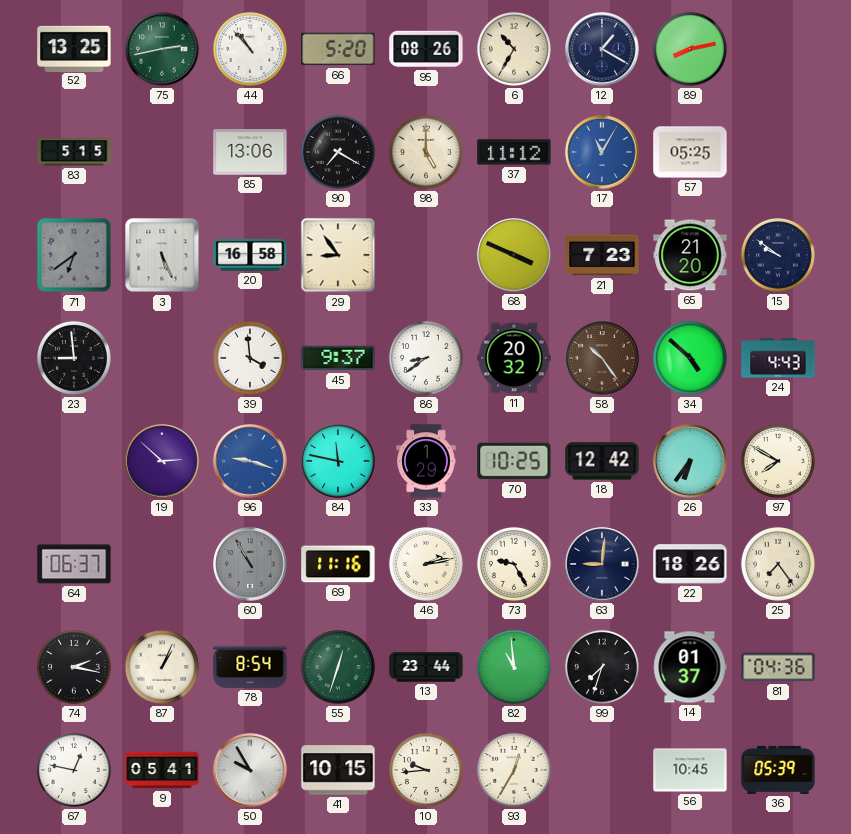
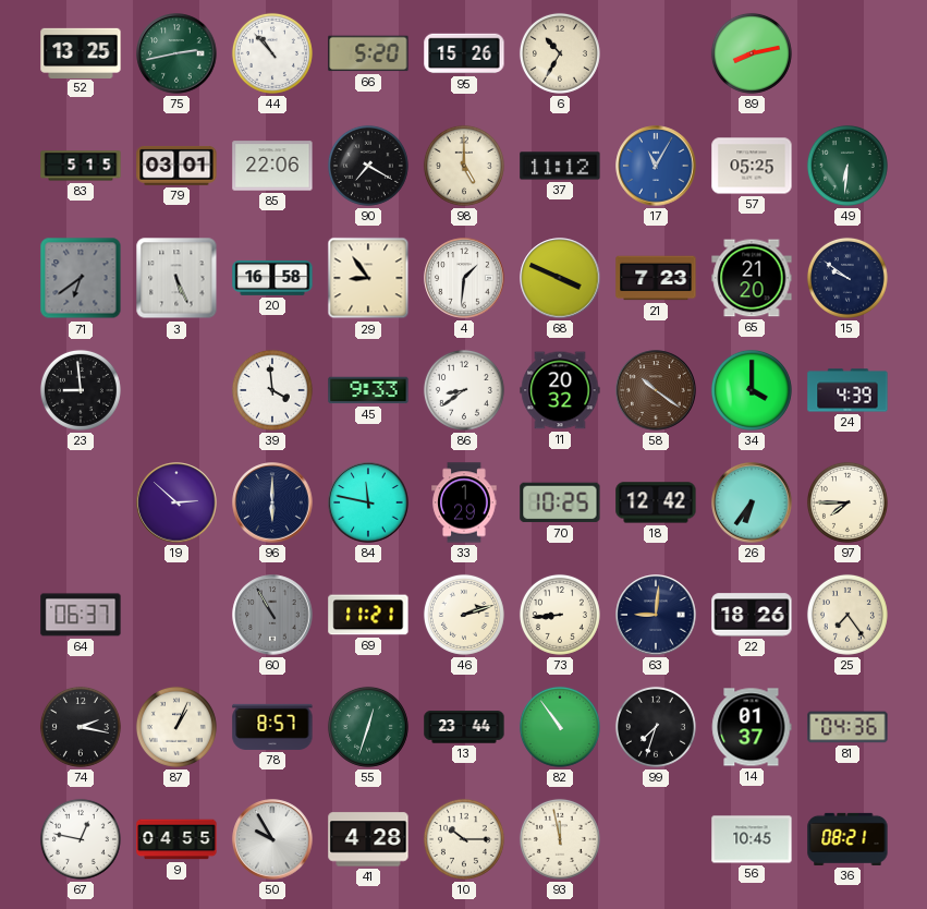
95: 08:26 -> 15:26
12: 1:20 -> none
79: none -> 03:01
85: 13:06 -> 22:06
49: none -> 6:31
4: none -> 1:31
45: 9:37 -> 9:33
58: 10:24 -> 10:21
34: 4:52 -> 4:00
24: 4:43 -> 4:39
96: 9:18 -> 6:00
96 dial: blue -> navy
97: 7:50 -> 7:45
69: 11:16 -> 11:21
46: 2:13 -> 2:12
73: 9:25 -> 8:44
78: 8:54 -> 8:57
82: 10:59 -> 10:54
9: 05:41 -> 04:55
41: 10:15 -> 4:28
10: 9:44 -> 10:15
93: 12:35 -> 11:58
36: 05:39 -> 08:21
